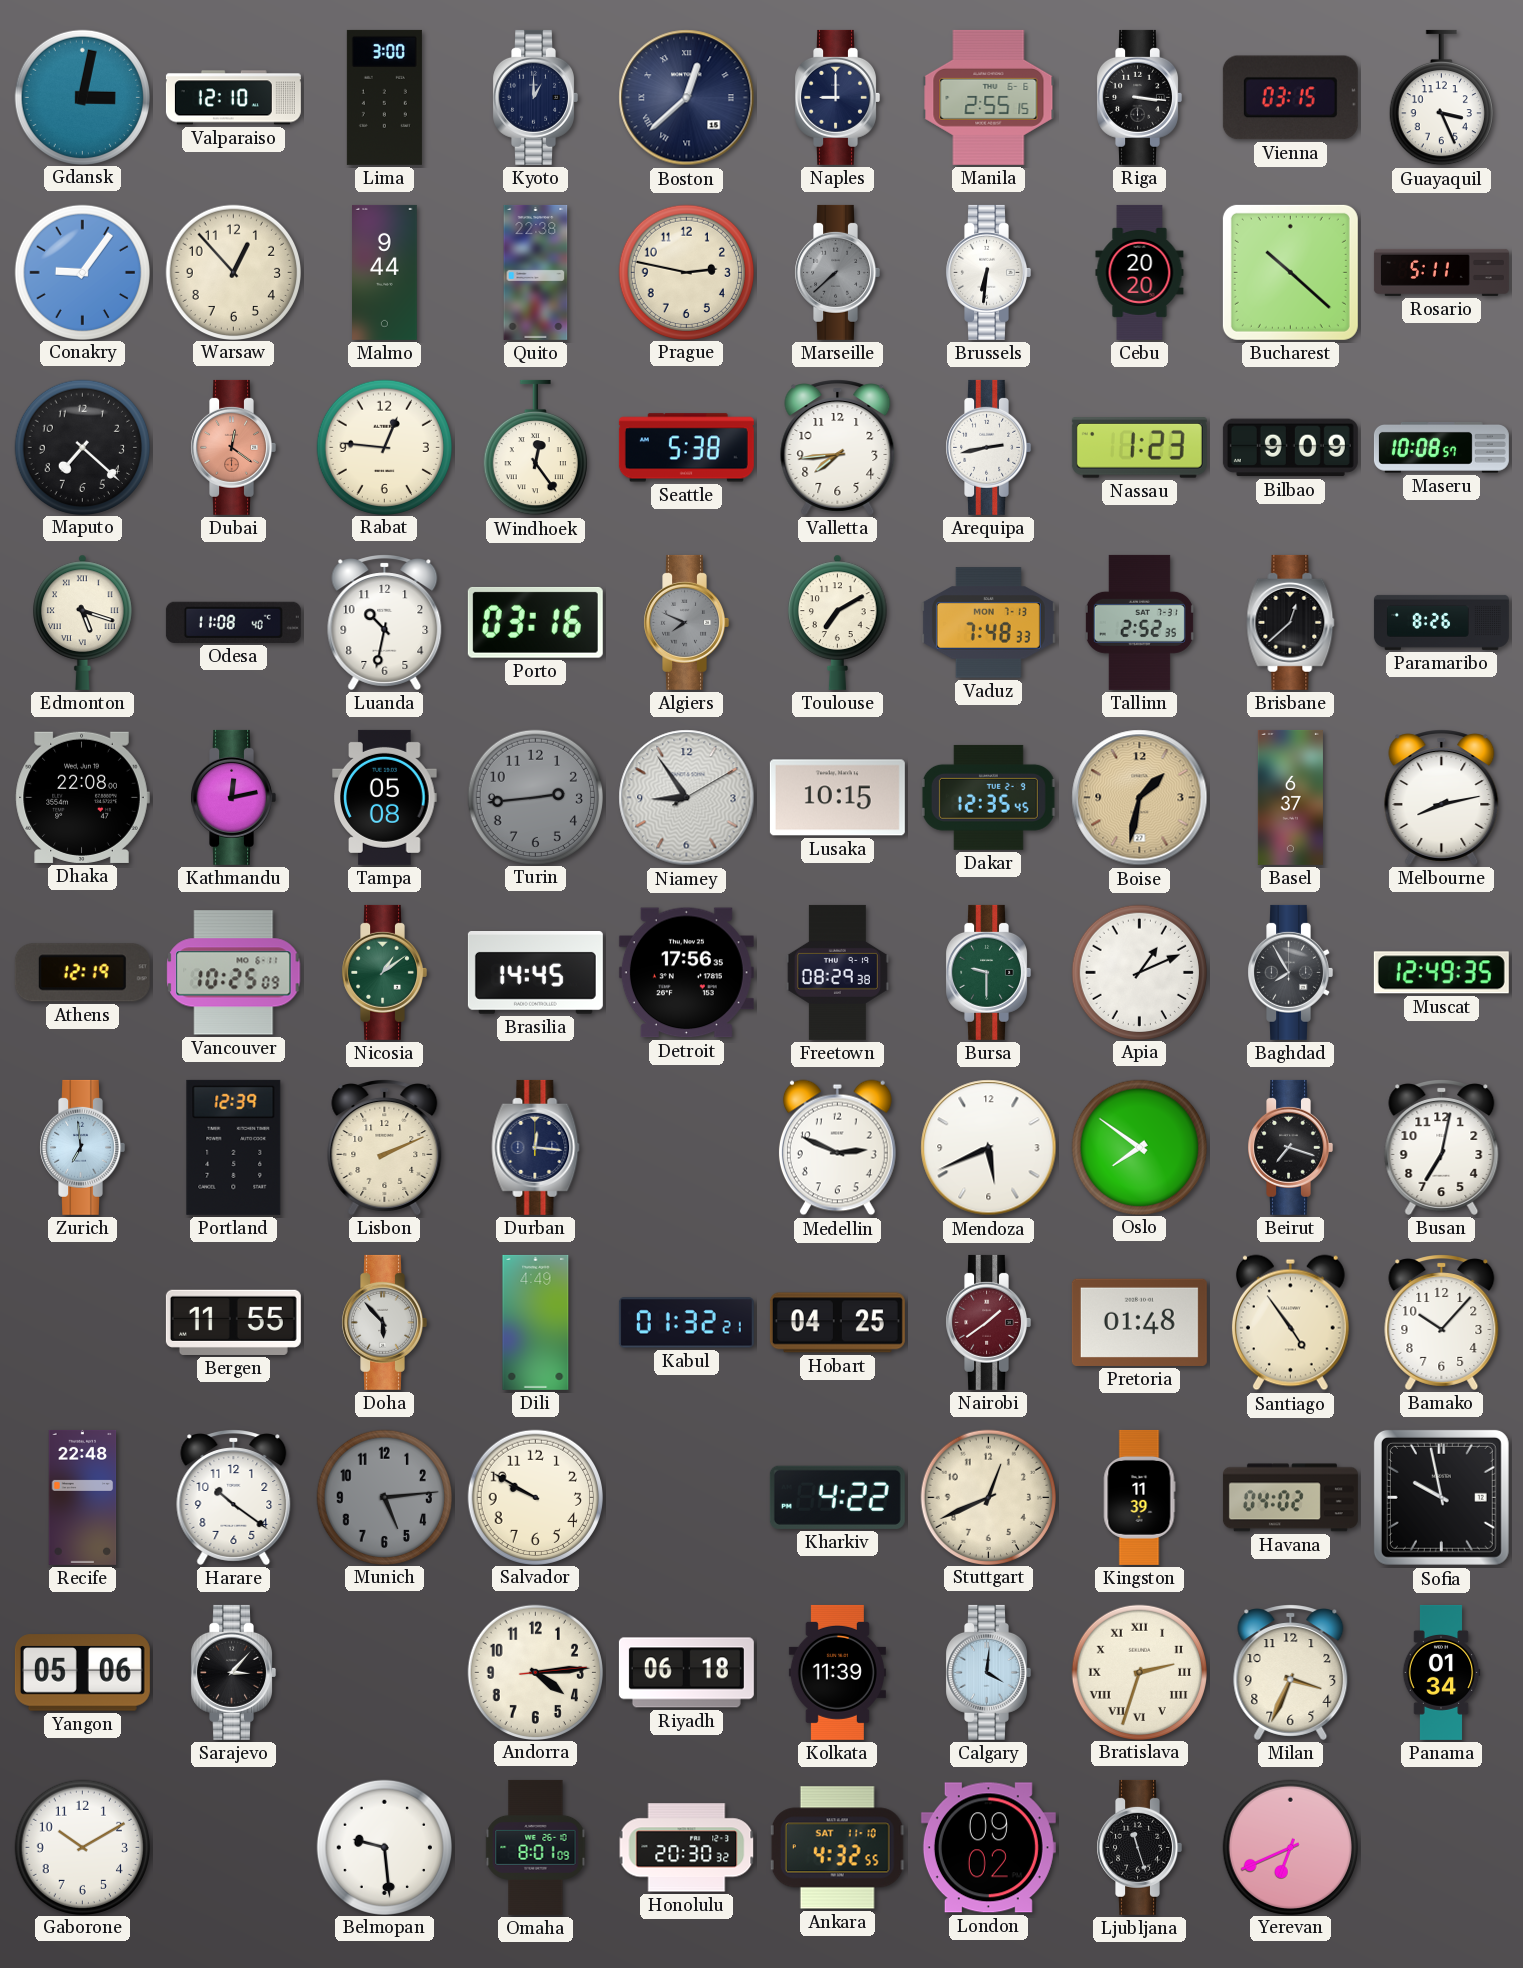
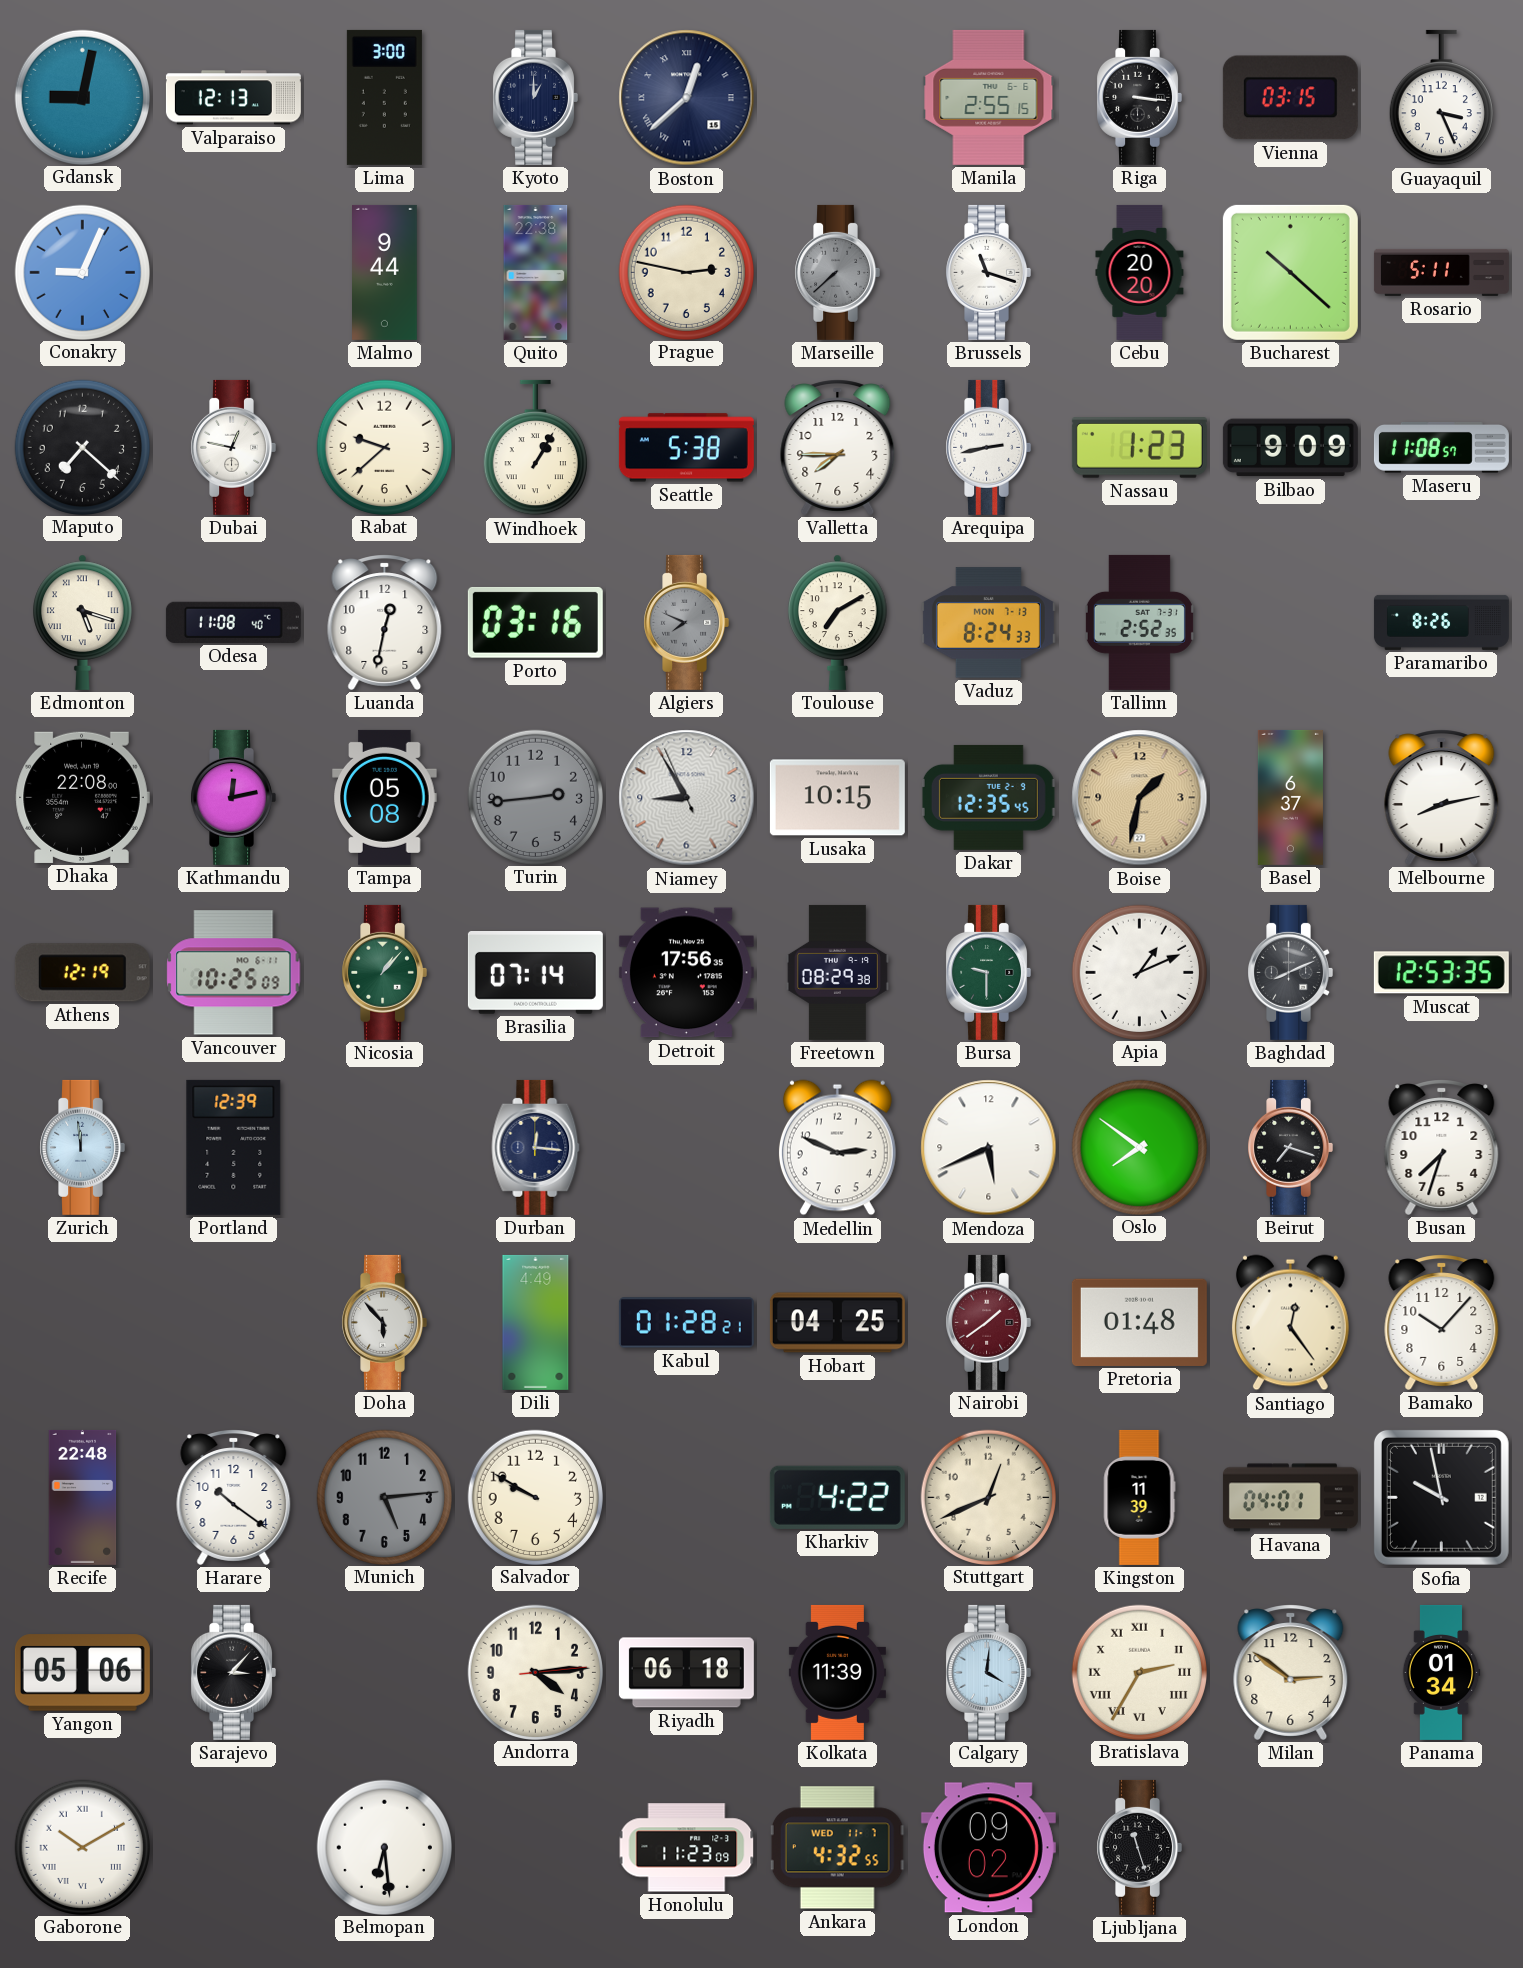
Gdansk: 3:02 -> 9:02
Valparaiso: 12:10 -> 12:13
Naples: 9:00 -> none
Conakry: 9:06 -> 9:04
Warsaw: 12:53 -> none
Brussels: 6:31 -> 11:18
Dubai: 12:21 -> 12:47
Dubai dial: salmon -> white
Rabat: 12:46 -> 9:38
Windhoek: 12:24 -> 1:05
Valletta: 7:44 -> 7:45
Maseru: 10:08 -> 11:08
Luanda: 10:32 -> 12:32
Vaduz: 7:48 -> 8:24
Brisbane: 12:38 -> none
Niamey: 8:54:10 -> 8:54:56
Nicosia: 1:09 -> 1:07
Brasilia: 14:45 -> 07:14
Baghdad: 7:55 -> 8:11
Muscat: 12:49 -> 12:53
Zurich: 6:59 -> 11:59
Lisbon: 2:11 -> none
Busan: 7:02 -> 7:33
Bergen: 11:55 -> none
Kabul: 01:32 -> 01:28
Santiago: 4:54 -> 12:24
Havana: 04:02 -> 04:01
Bratislava: 2:33 -> 2:35
Milan: 3:34 -> 2:51
Gaborone numerals: Arabic -> Roman
Belmopan: 9:29 -> 6:29
Omaha: 8:01 -> none
Honolulu: 20:30 -> 11:23
Ankara date: SAT 11-10 -> WED 11-7
Yerevan: 6:41 -> none
